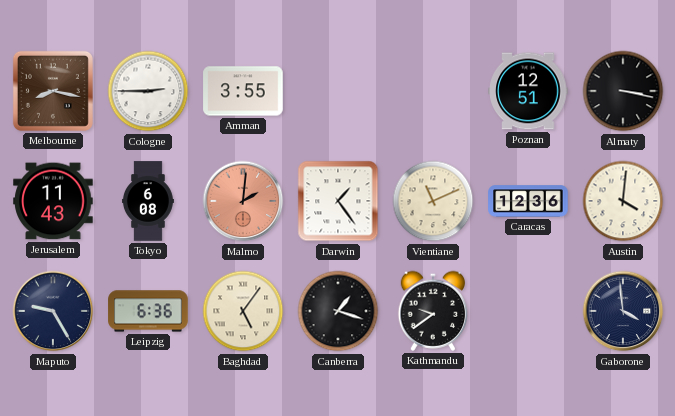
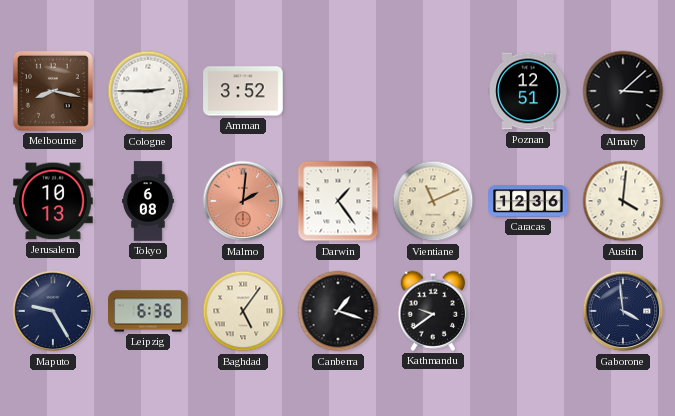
Amman: 3:55 -> 3:52
Almaty: 3:17 -> 3:08
Jerusalem: 11:43 -> 10:13
